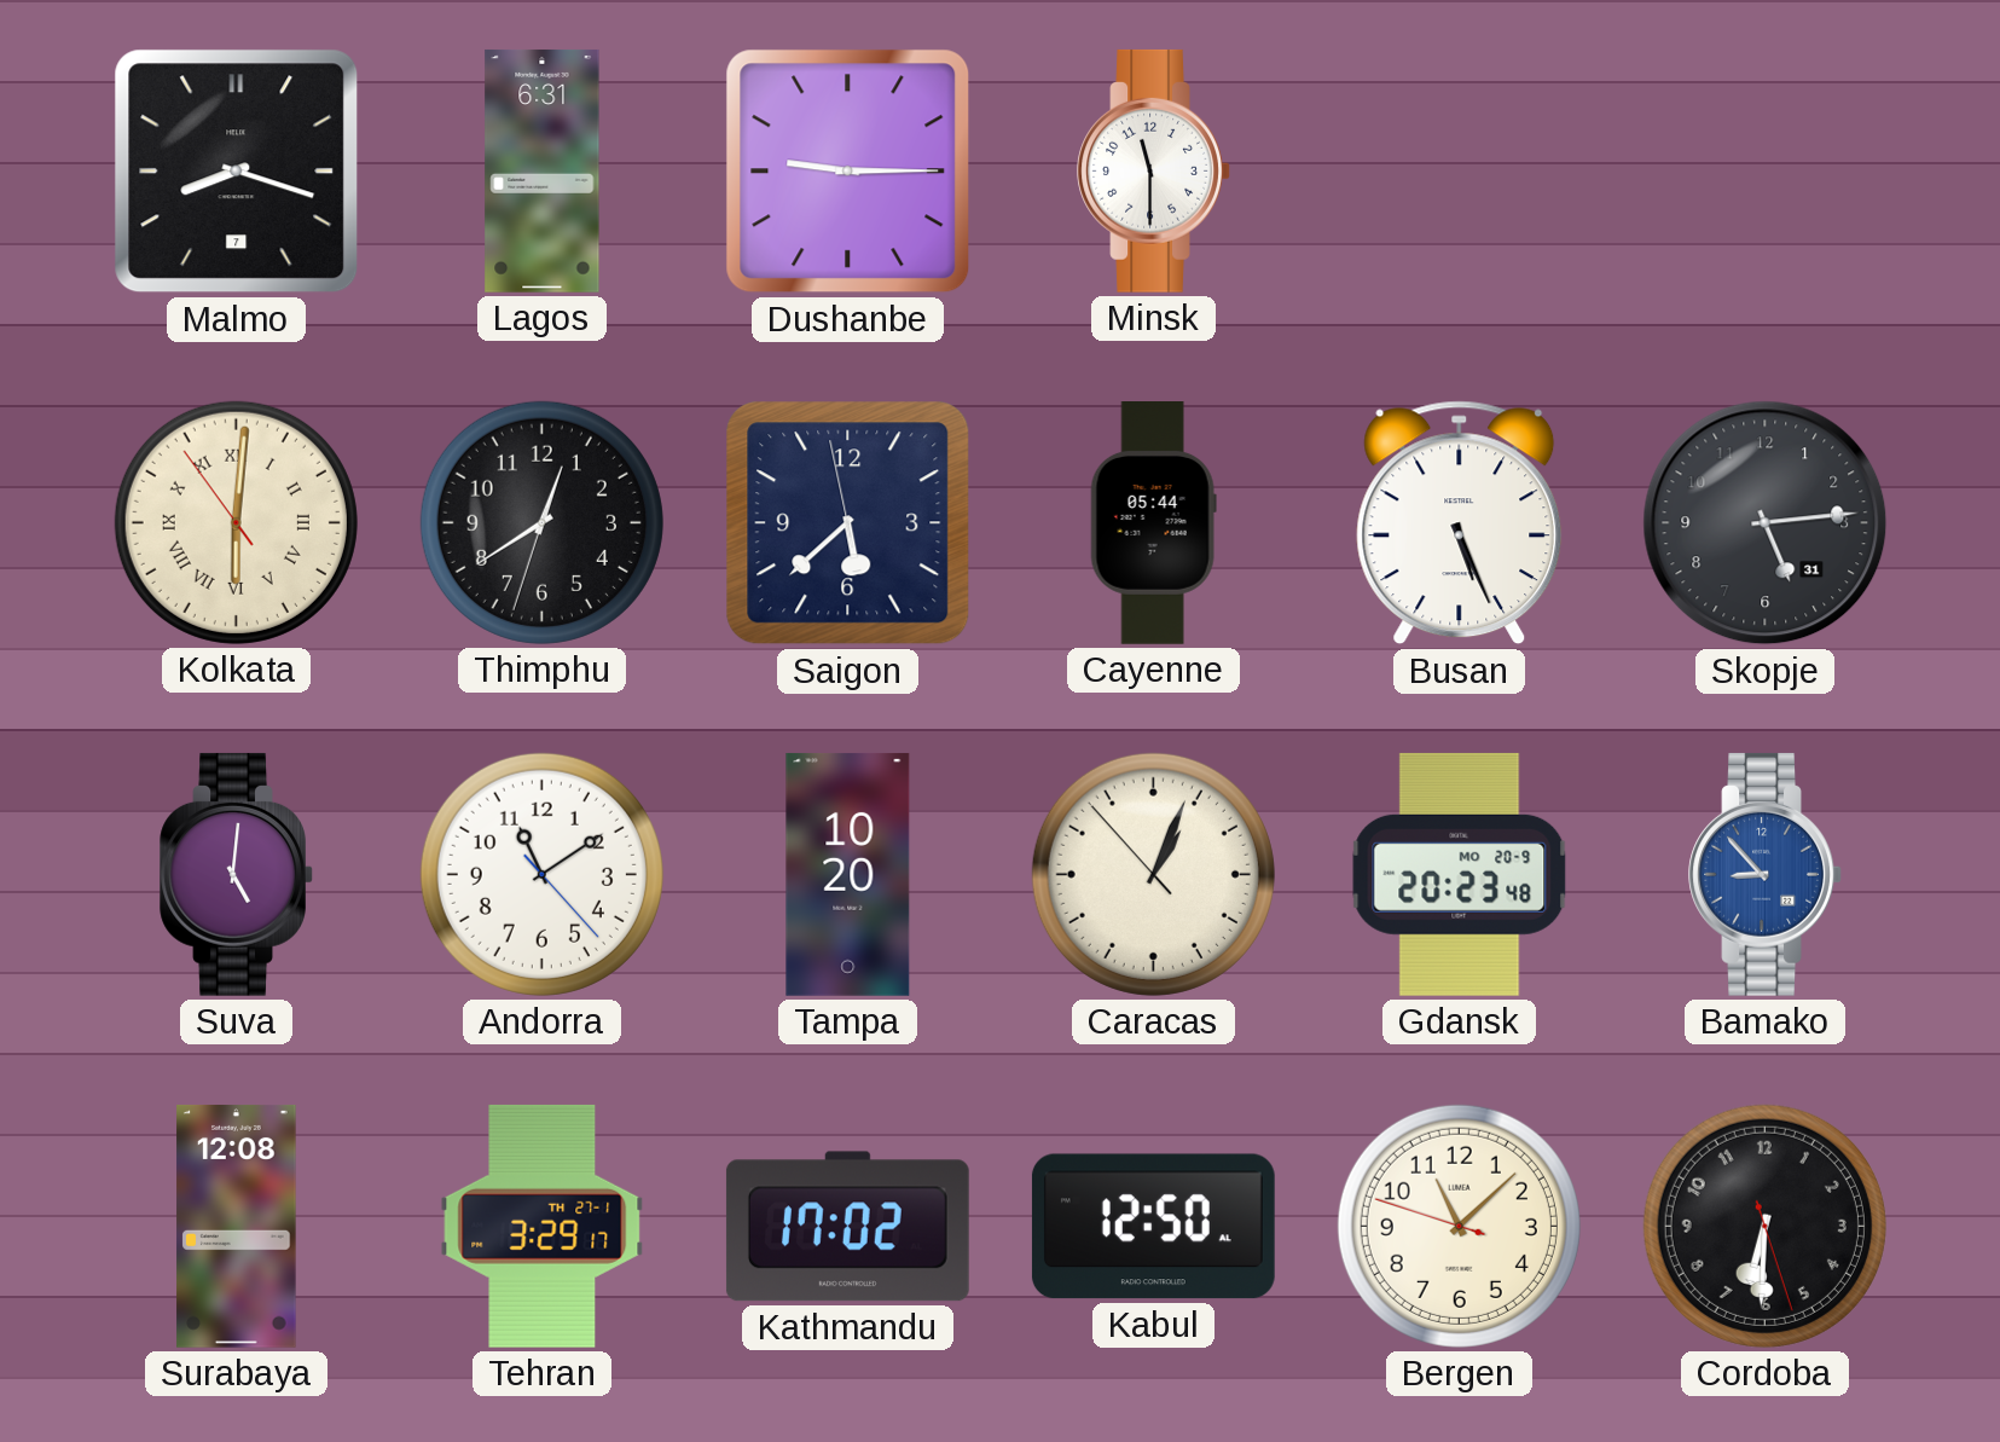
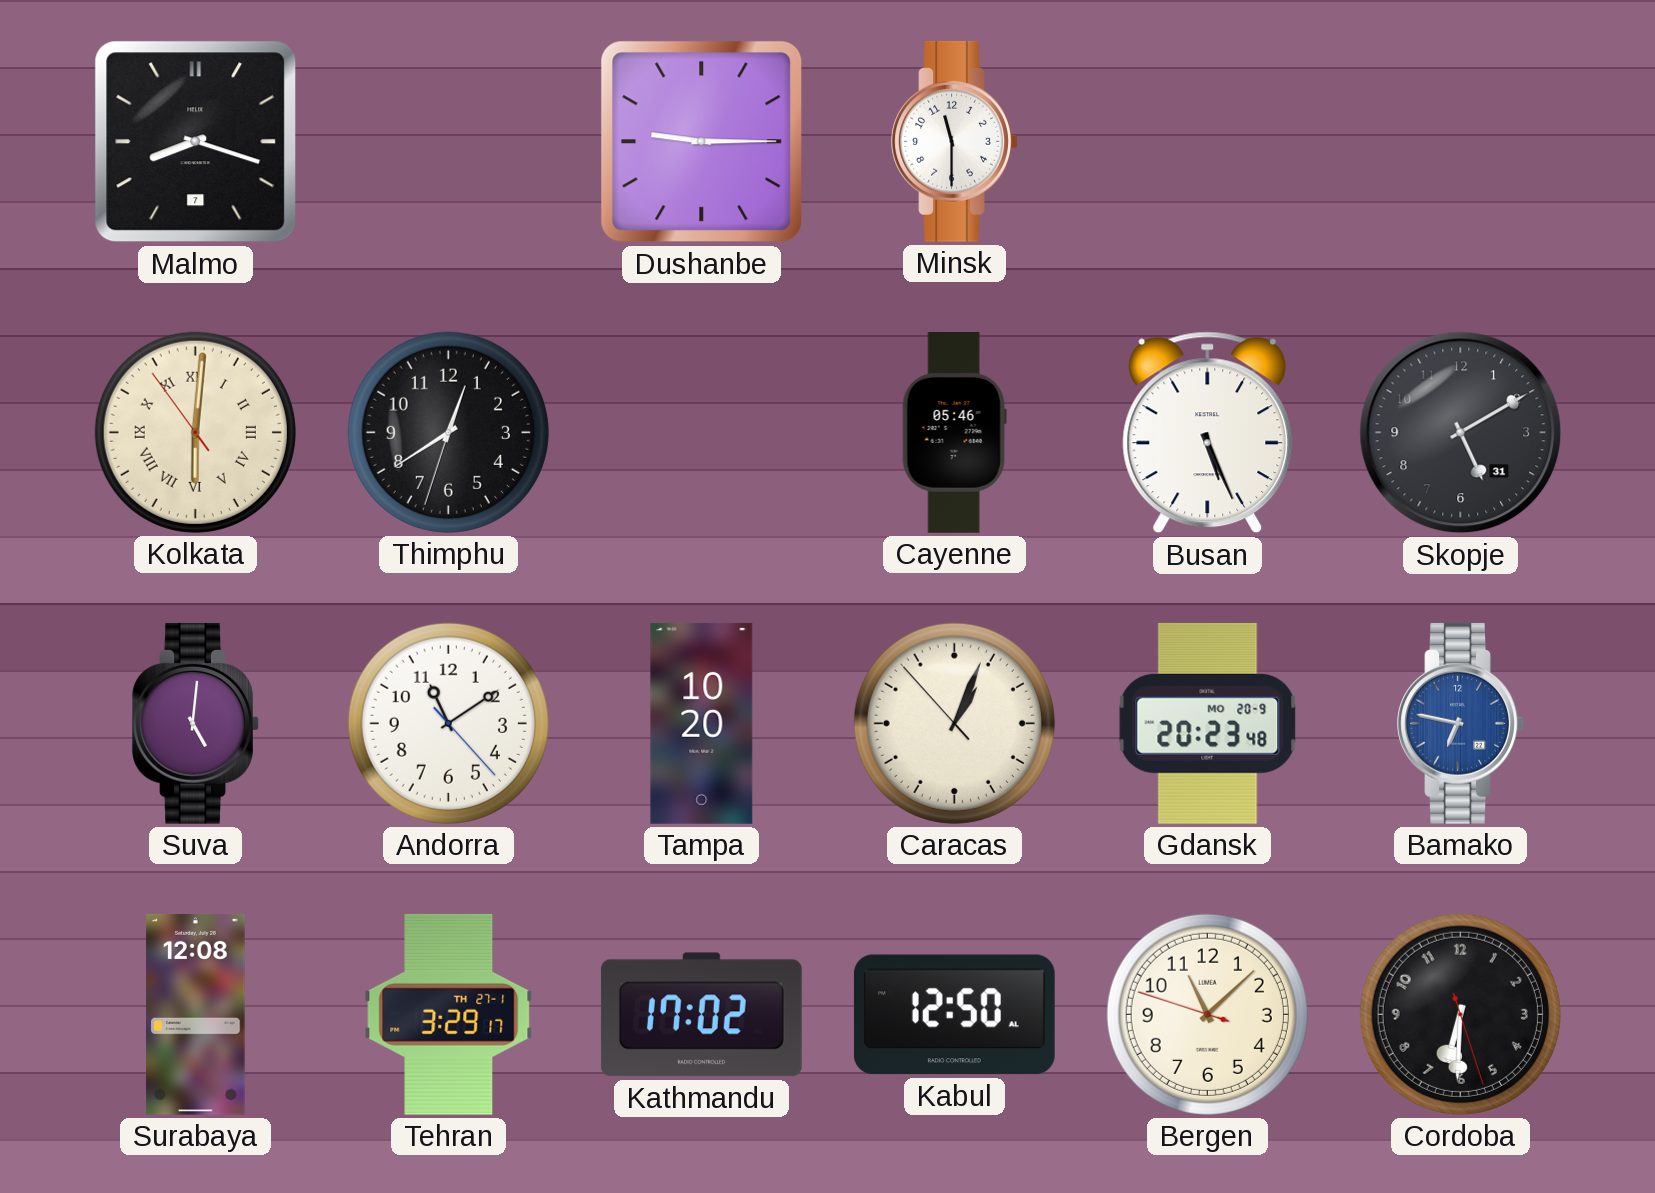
Lagos: 6:31 -> none
Saigon: 5:37 -> none
Cayenne: 05:44 -> 05:46
Skopje: 5:14 -> 5:10
Bamako: 8:53 -> 6:47
